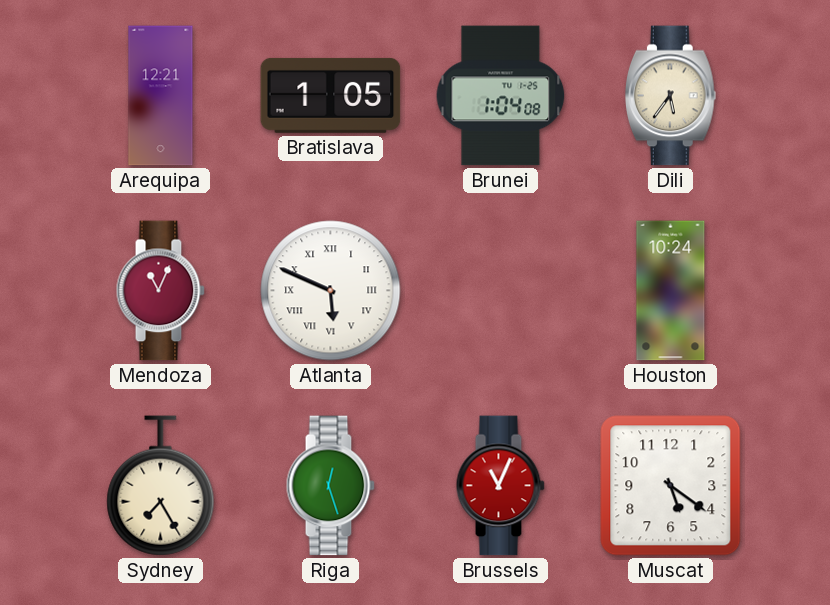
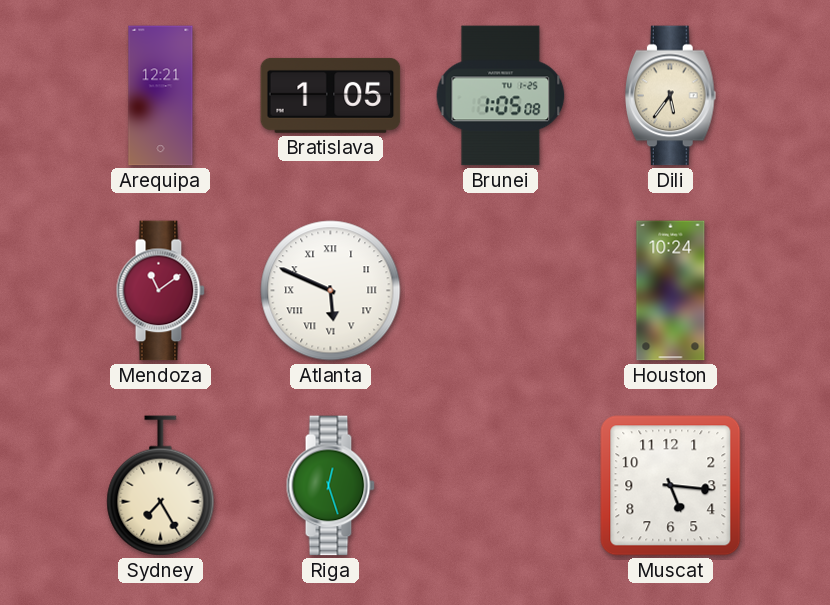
Brunei: 1:04 -> 1:05
Mendoza: 11:04 -> 11:09
Brussels: 11:04 -> none
Muscat: 5:21 -> 5:16
